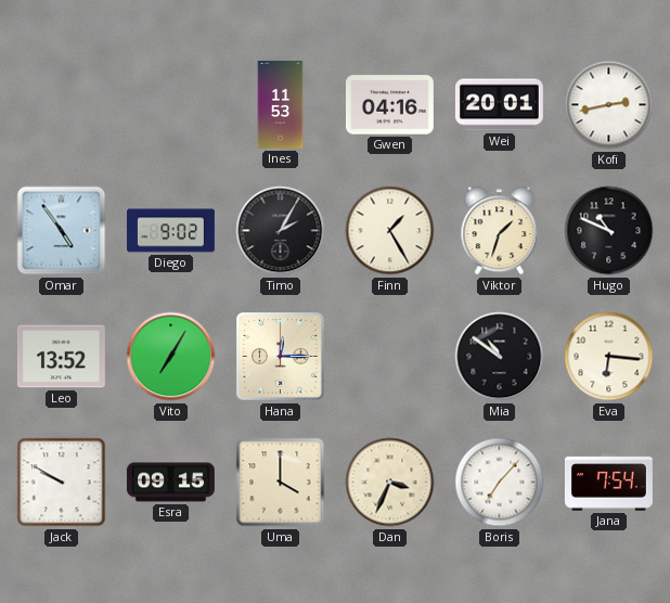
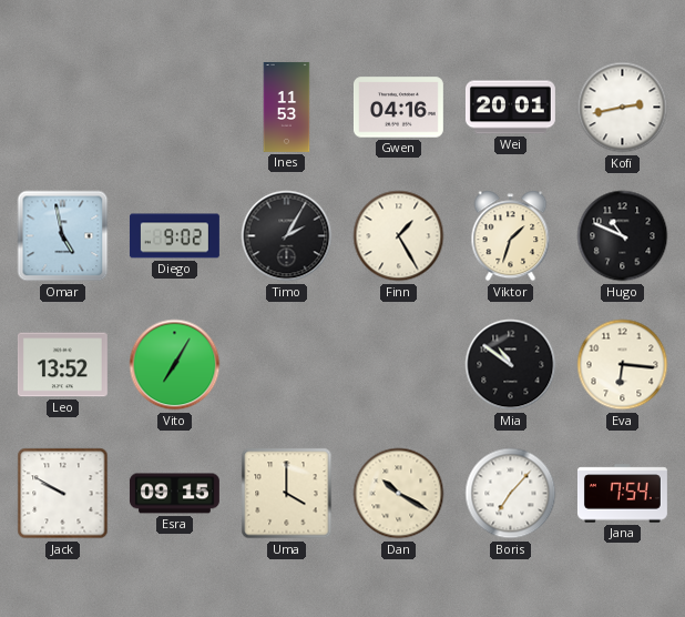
Omar: 4:54 -> 4:58
Hana: 12:15 -> none
Dan: 3:34 -> 10:20
